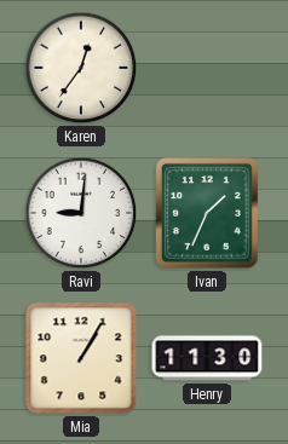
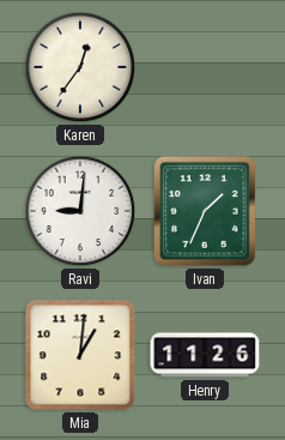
Mia: 1:05 -> 1:01
Henry: 11:30 -> 11:26
